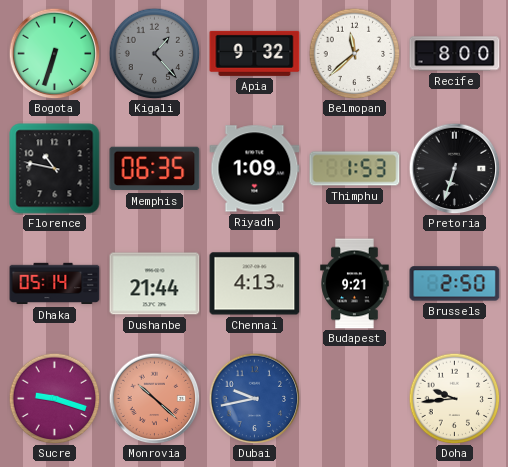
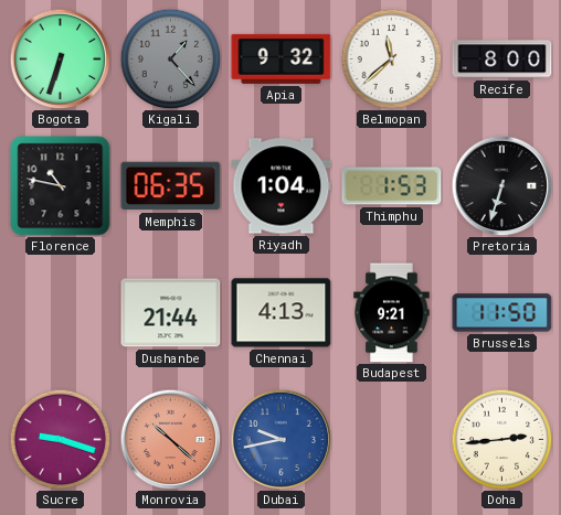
Riyadh: 1:09 -> 1:04
Dhaka: 05:14 -> none
Brussels: 2:50 -> 11:50
Doha: 9:44 -> 2:44
